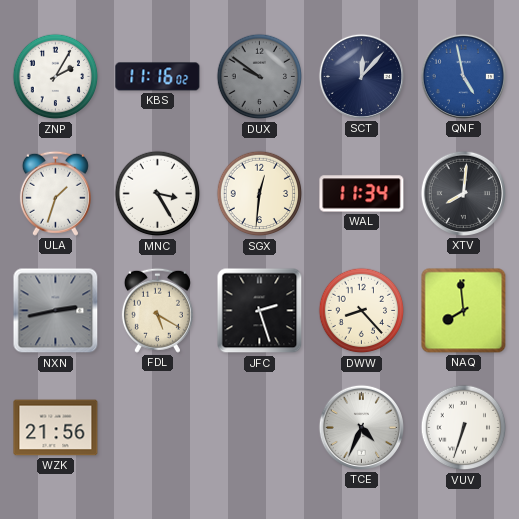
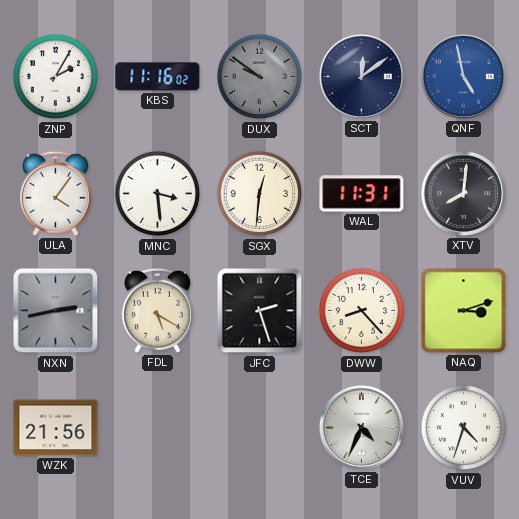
SCT: 12:07 -> 12:09
ULA: 1:33 -> 4:06
MNC: 3:25 -> 3:29
WAL: 11:34 -> 11:31
NAQ: 7:59 -> 3:12
VUV: 6:33 -> 4:33
